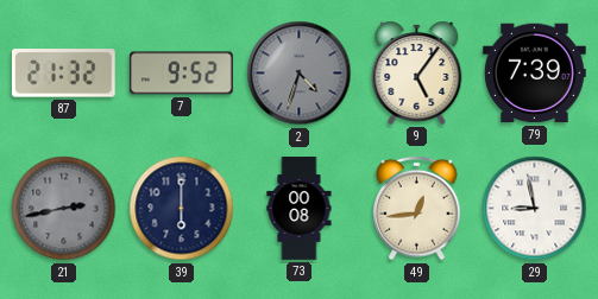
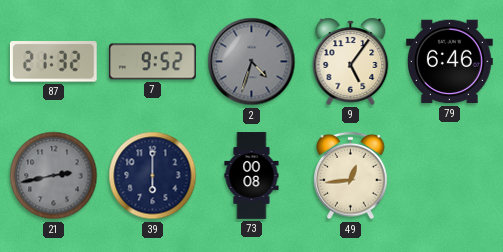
79: 7:39 -> 6:46
29: 8:58 -> none
